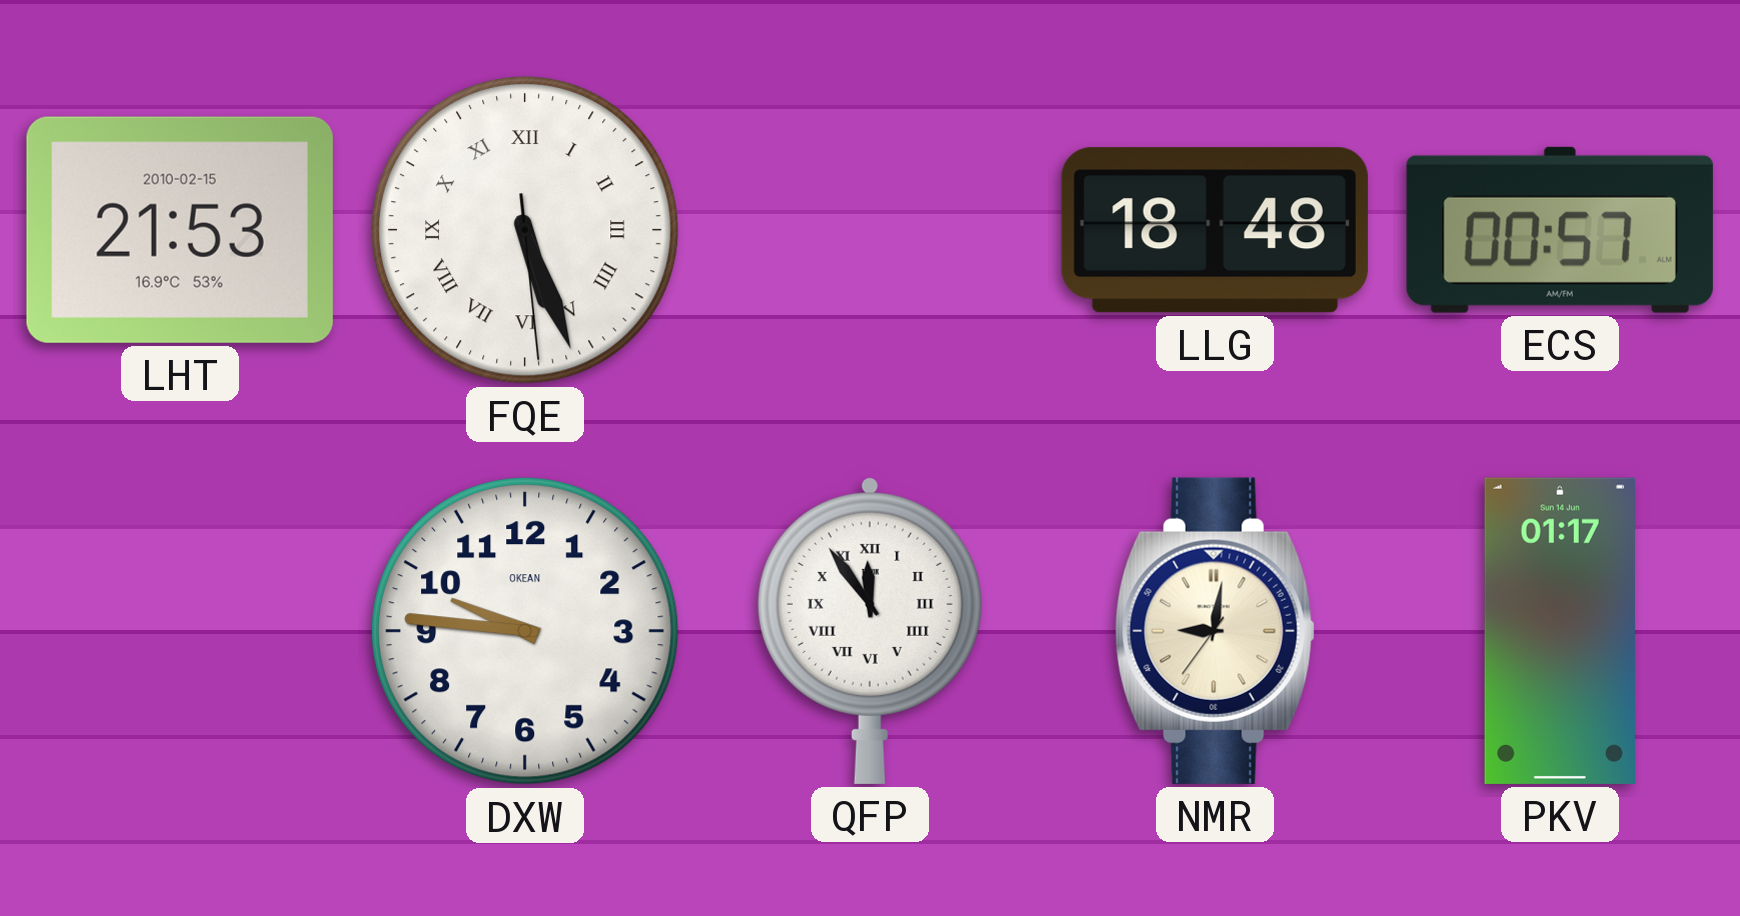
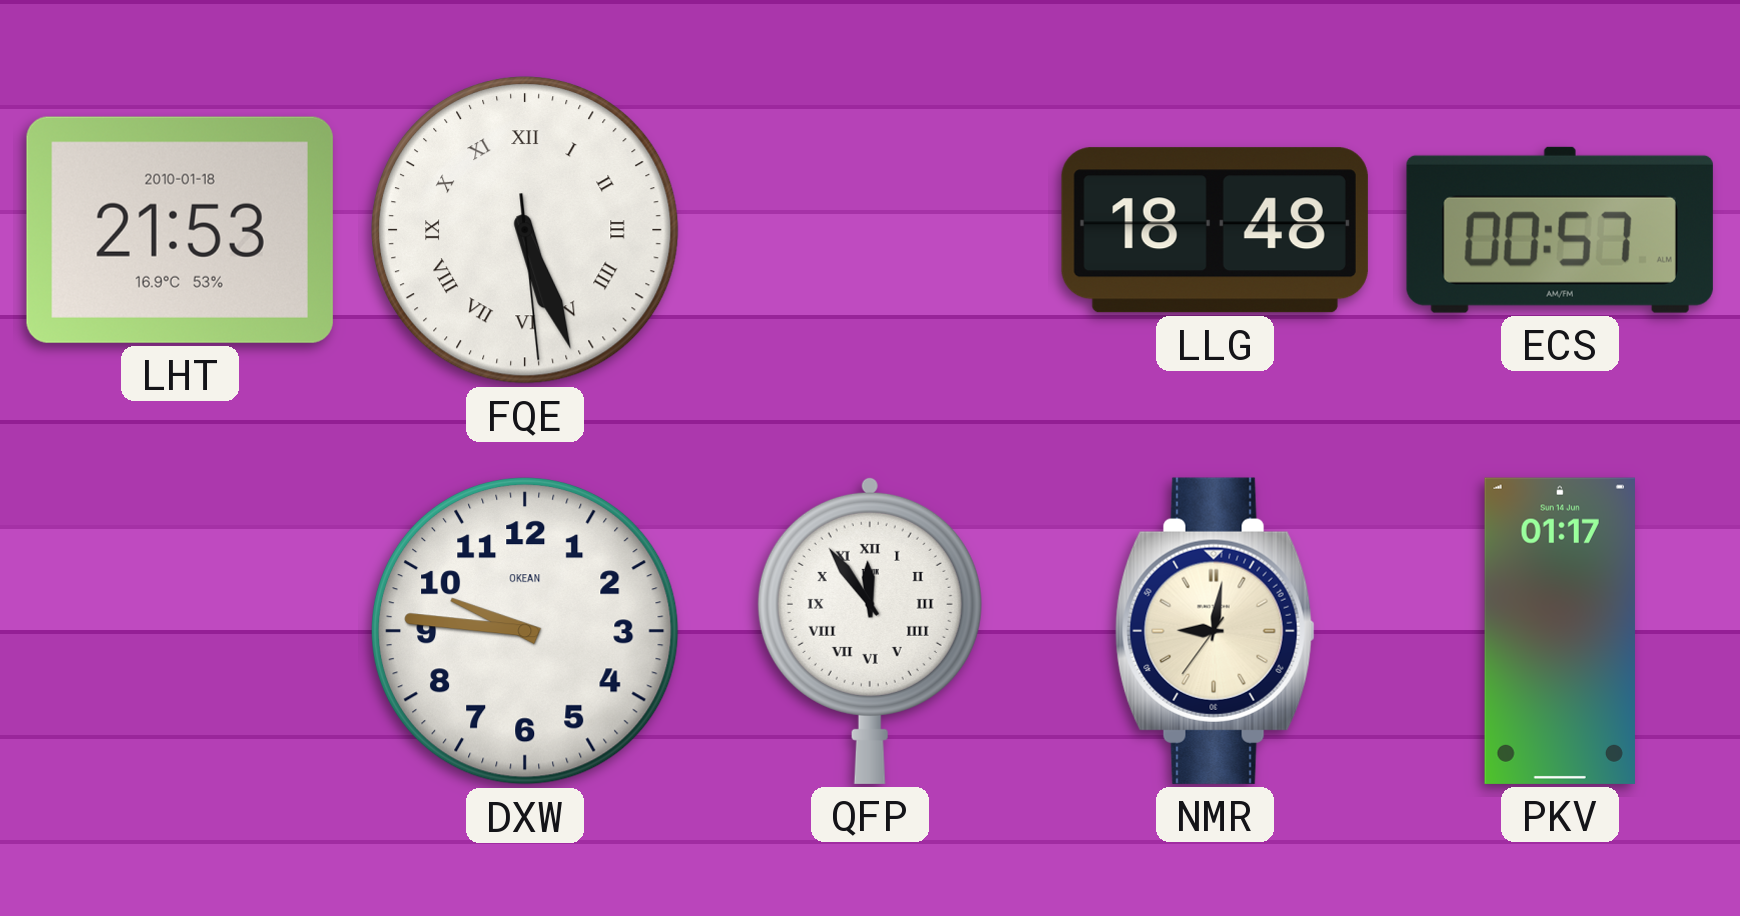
LHT date: 2010-02-15 -> 2010-01-18
